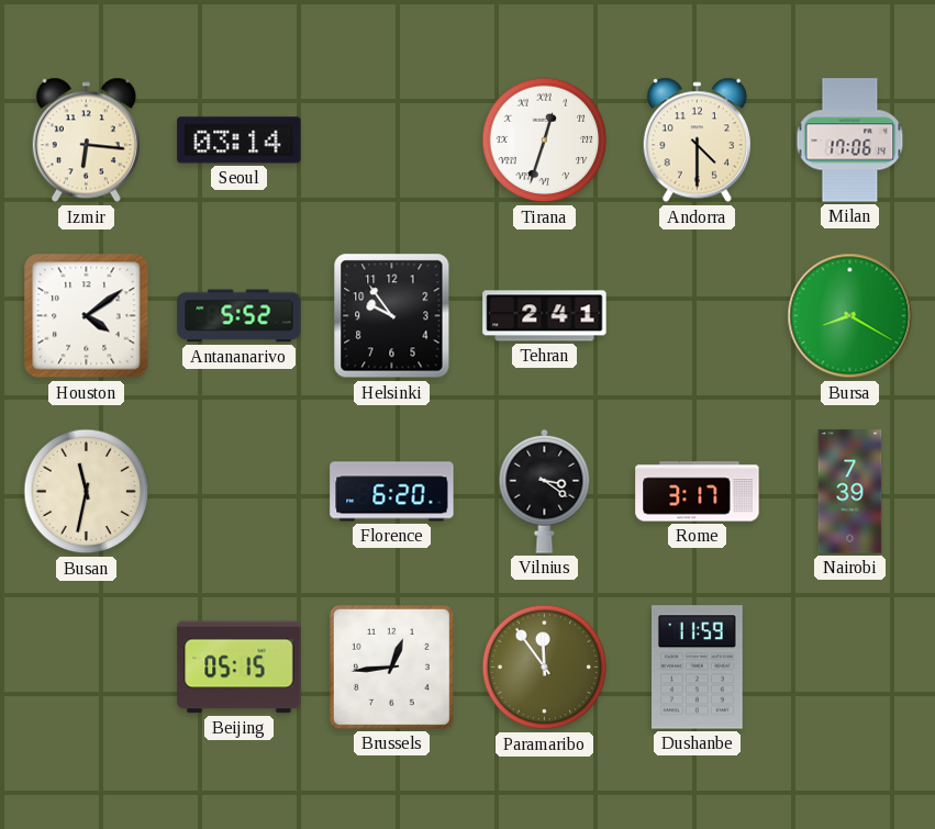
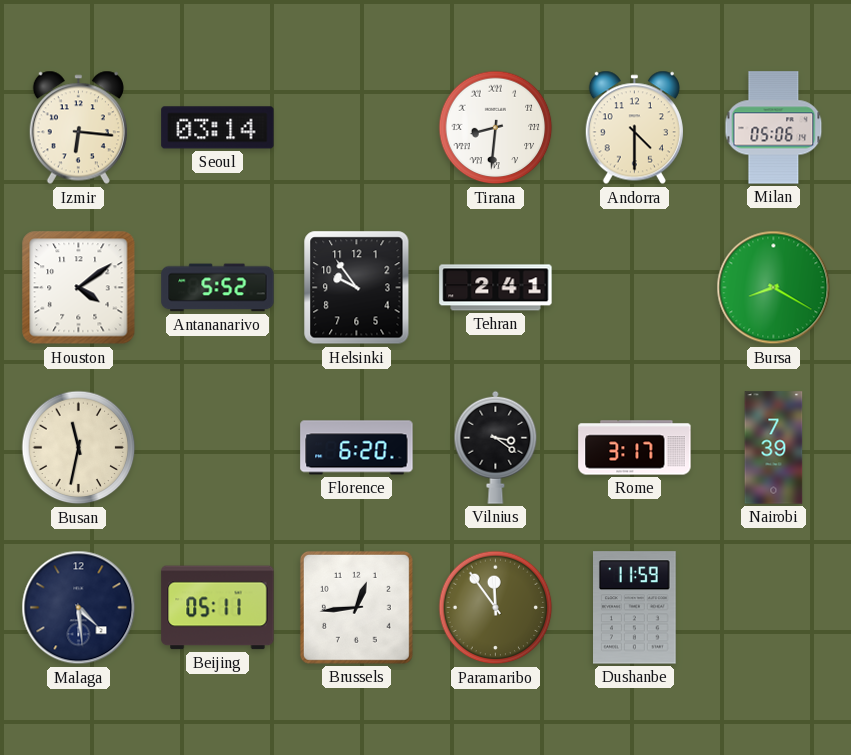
Tirana: 12:33 -> 8:31
Milan: 17:06 -> 05:06
Malaga: none -> 4:29
Beijing: 05:15 -> 05:11
